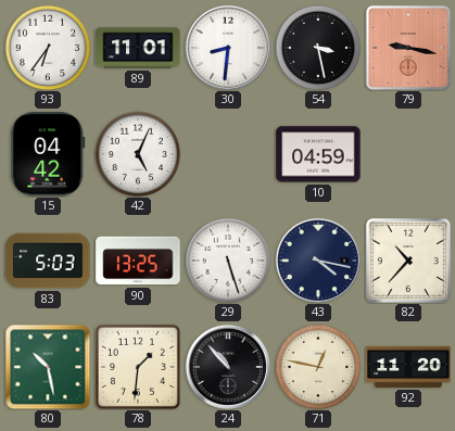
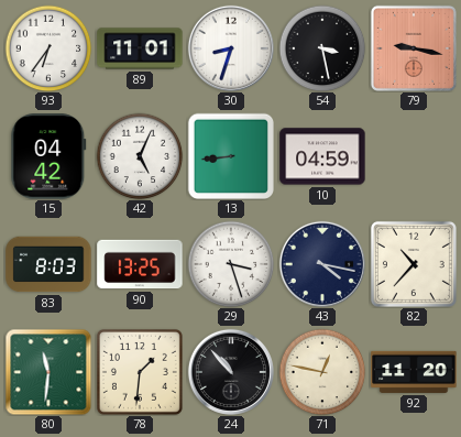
30: 8:31 -> 8:33
13: none -> 8:44
83: 5:03 -> 8:03
29: 5:27 -> 3:27
80: 10:28 -> 11:31
